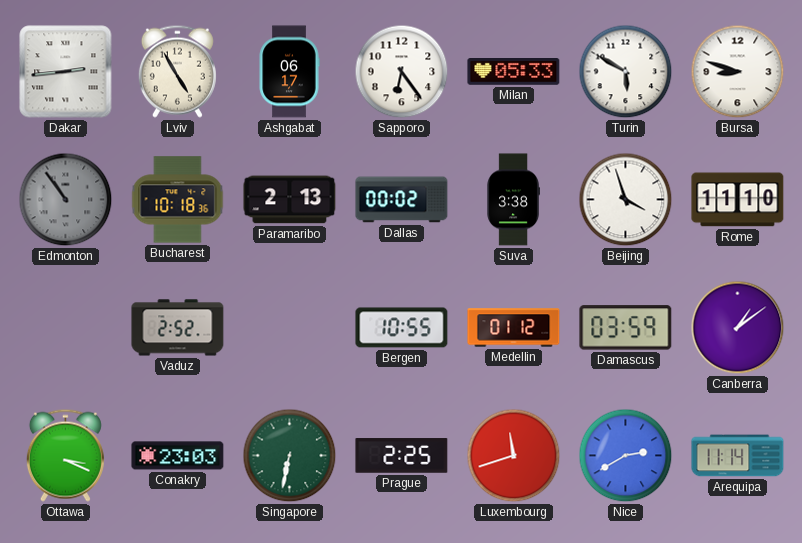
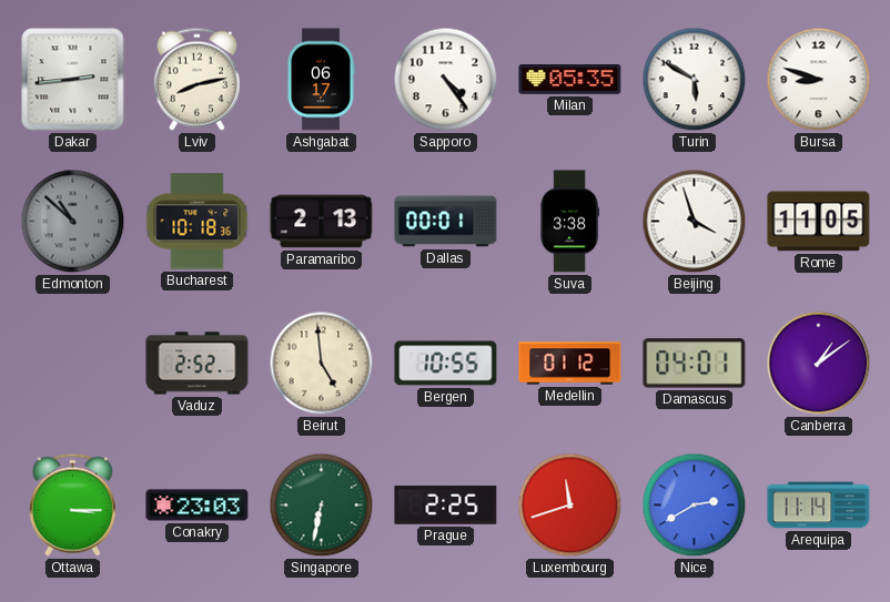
Lviv: 4:55 -> 8:13
Sapporo: 6:24 -> 4:24
Milan: 05:33 -> 05:35
Edmonton: 10:54 -> 10:52
Dallas: 00:02 -> 00:01
Rome: 11:10 -> 11:05
Beirut: none -> 4:59
Damascus: 03:59 -> 04:01
Ottawa: 3:19 -> 3:15
